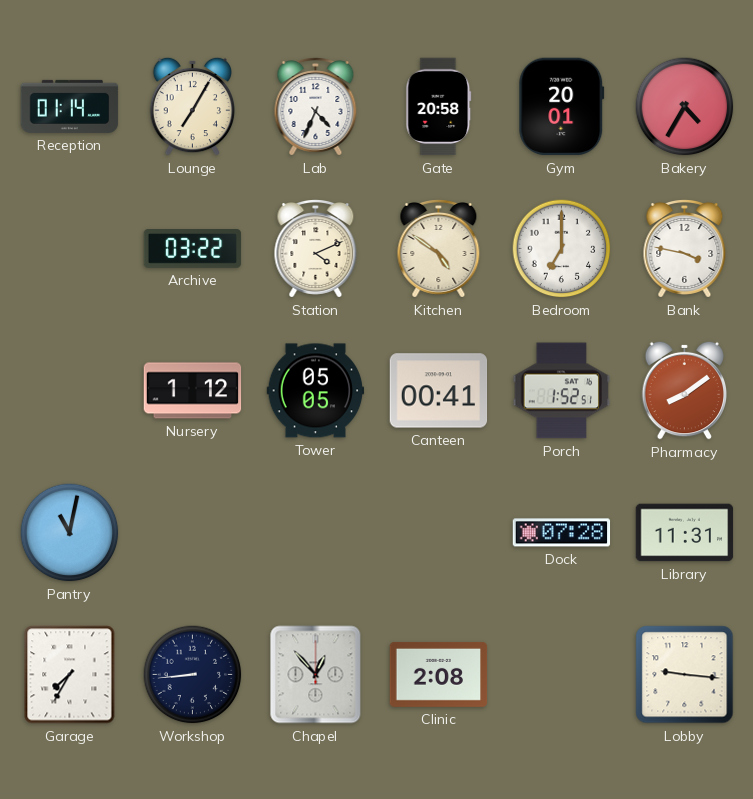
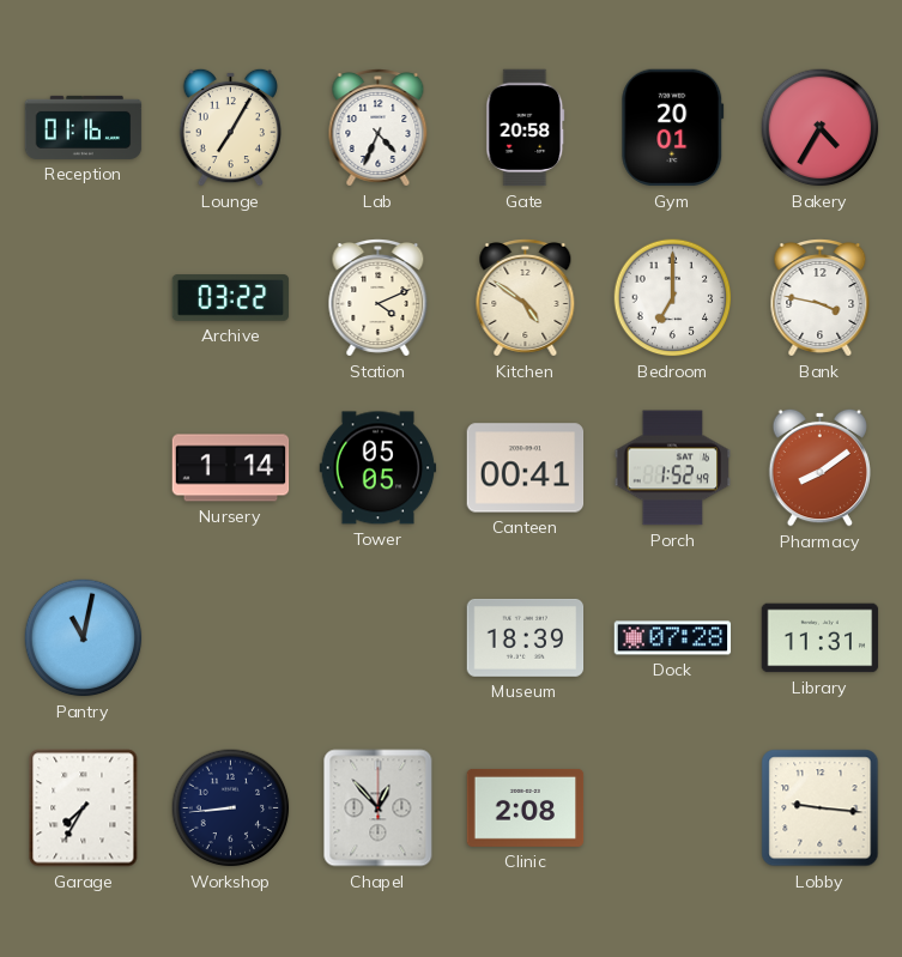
Reception: 01:14 -> 01:16
Nursery: 1:12 -> 1:14
Porch: 1:52:51 -> 1:52:49
Museum: none -> 18:39
